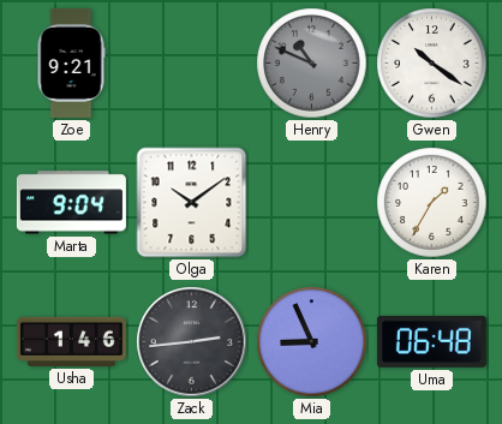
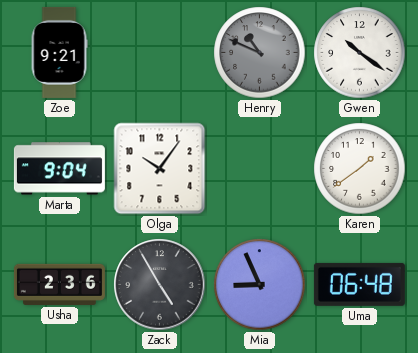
Olga: 10:09 -> 10:06
Karen: 1:35 -> 1:39
Usha: 1:46 -> 2:36
Zack: 2:44 -> 4:55
